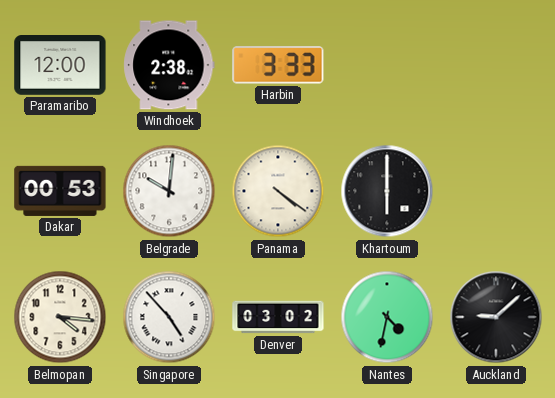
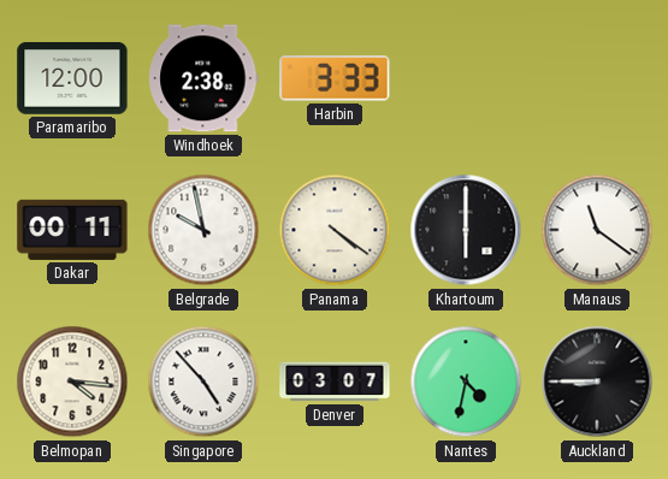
Dakar: 00:53 -> 00:11
Belgrade: 10:01 -> 9:58
Manaus: none -> 11:21
Denver: 03:02 -> 03:07
Auckland: 9:08 -> 8:45
